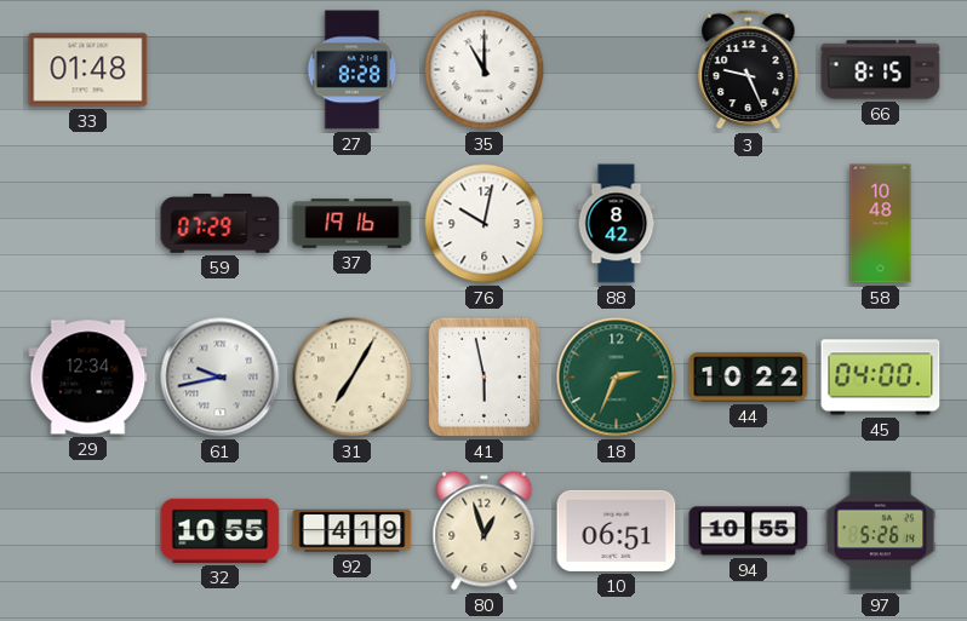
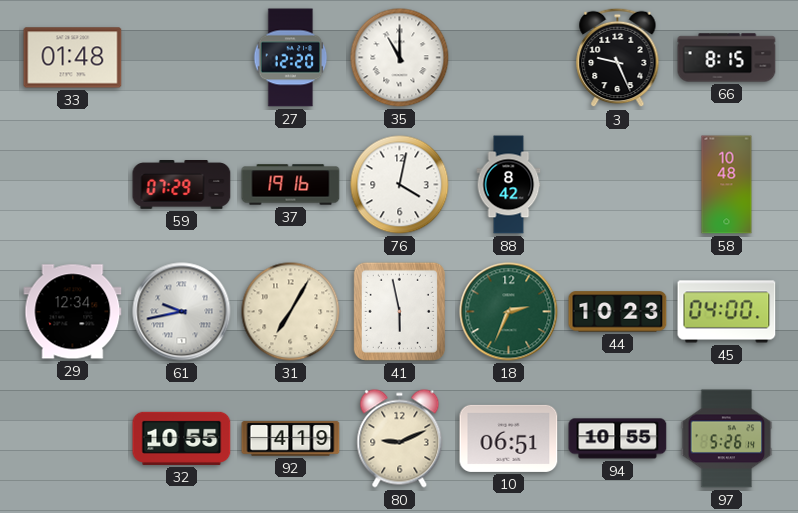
27: 8:28 -> 12:20
76: 10:02 -> 4:02
44: 10:22 -> 10:23
80: 12:57 -> 9:11
